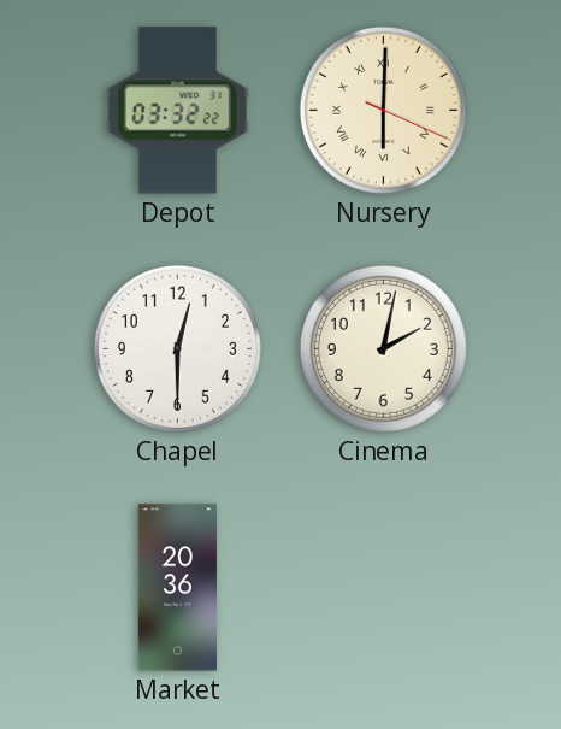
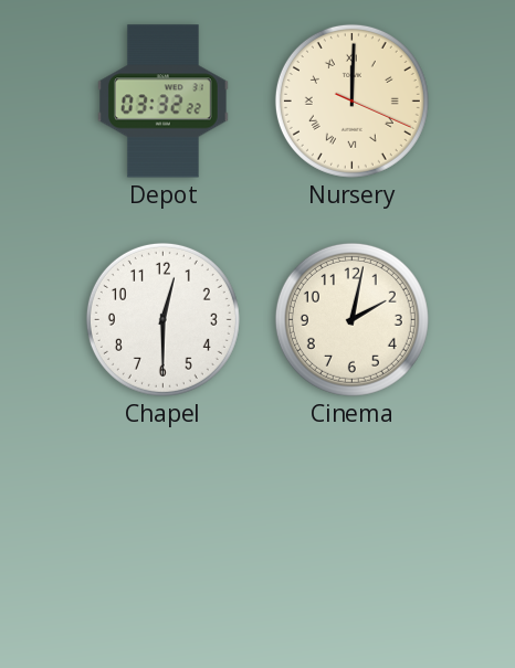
Nursery: 6:00 -> 12:00
Market: 20:36 -> none
